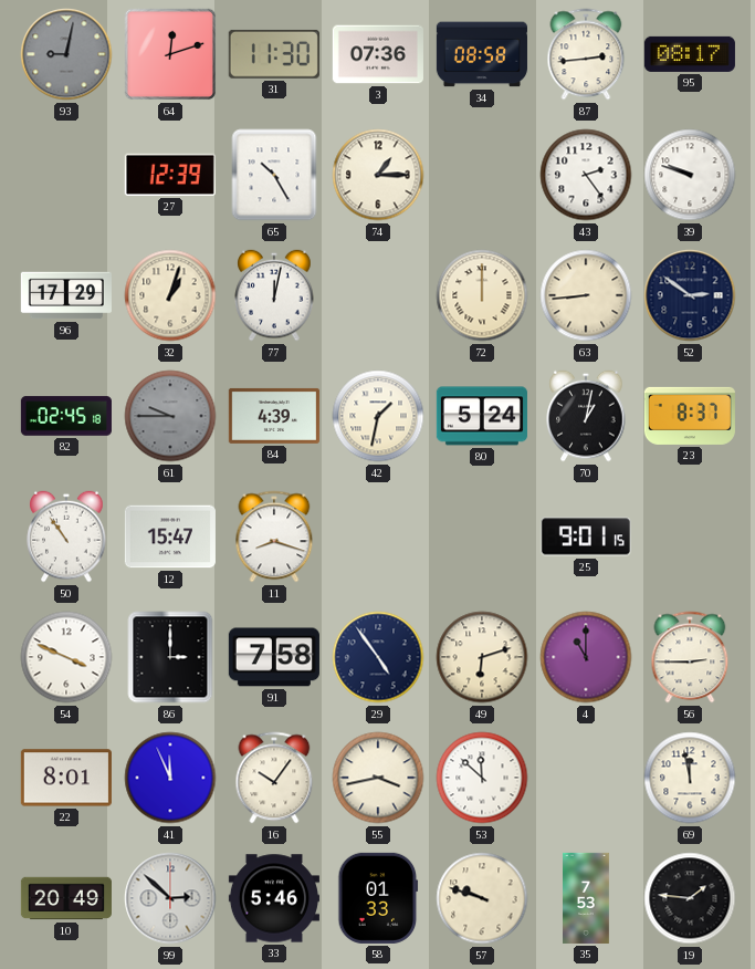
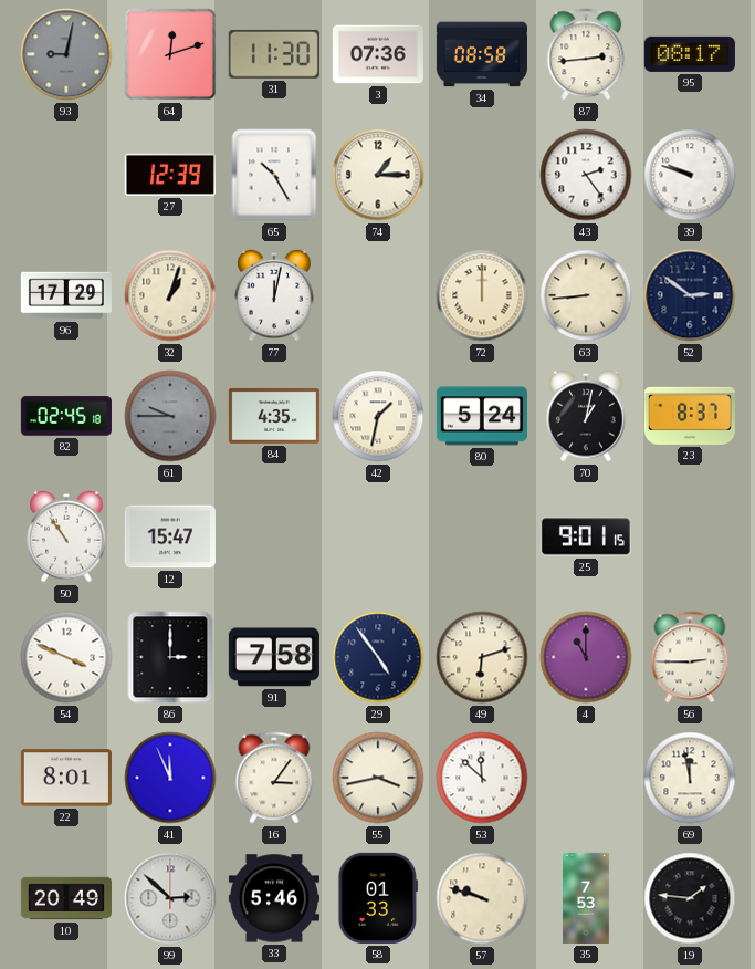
84: 4:39 -> 4:35
11: 8:18 -> none
16: 10:06 -> 3:06
